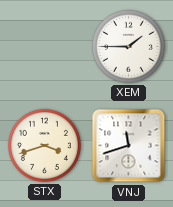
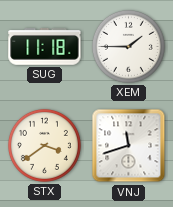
SUG: none -> 11:18
STX: 3:42 -> 3:39
